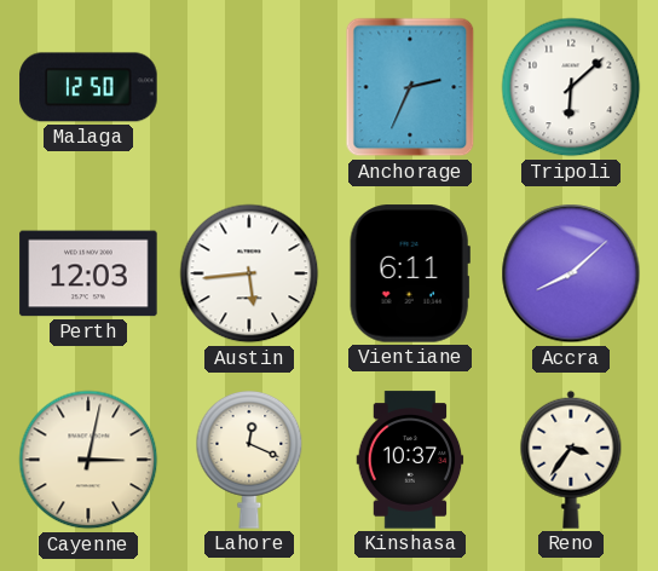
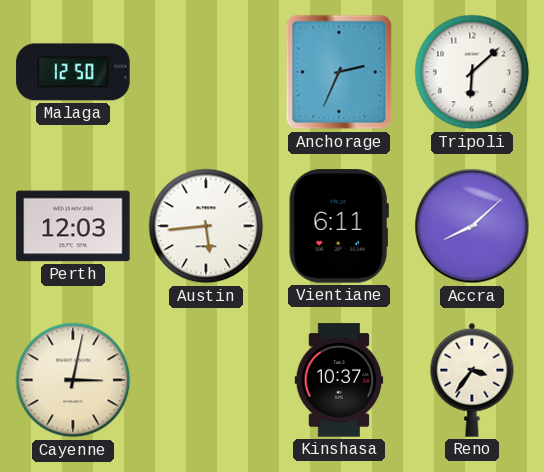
Lahore: 12:19 -> none
